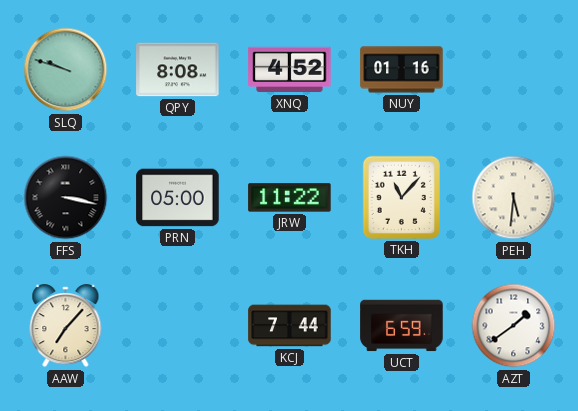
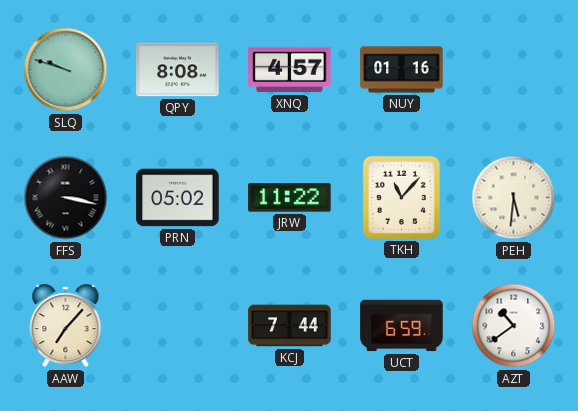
XNQ: 4:52 -> 4:57
PRN: 05:00 -> 05:02
AZT: 1:39 -> 10:39
